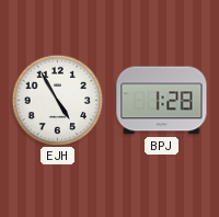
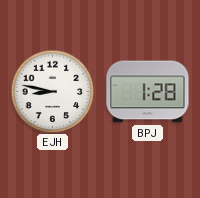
EJH: 4:55 -> 8:47
